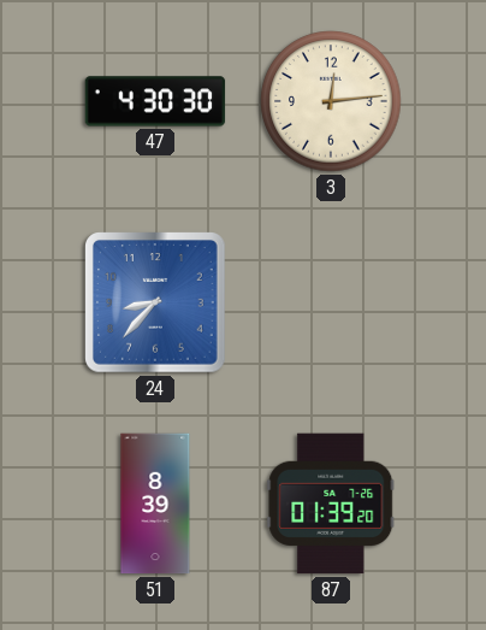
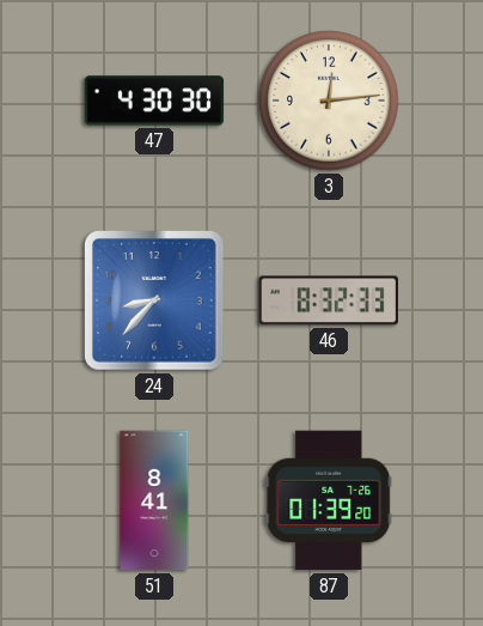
46: none -> 8:32
51: 8:39 -> 8:41
